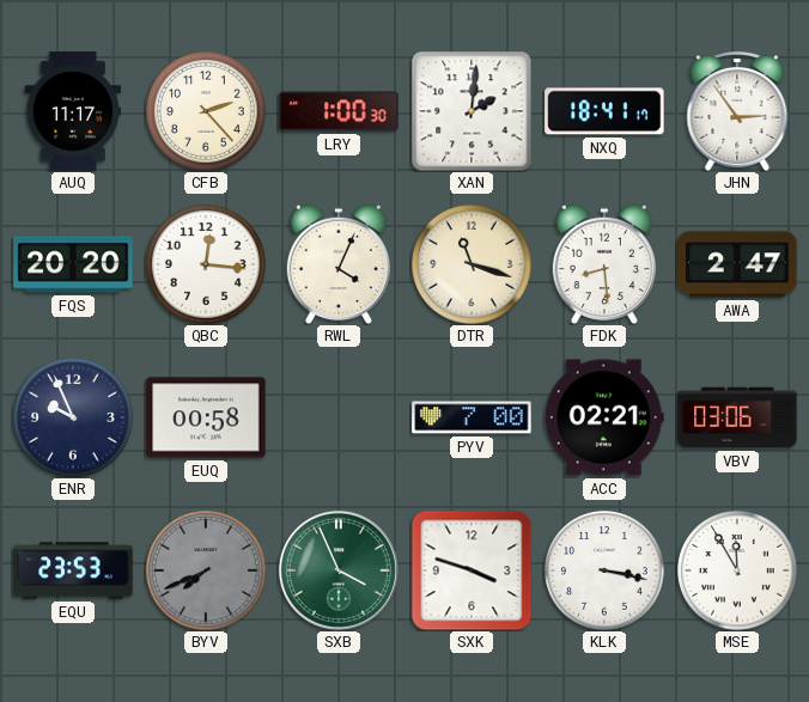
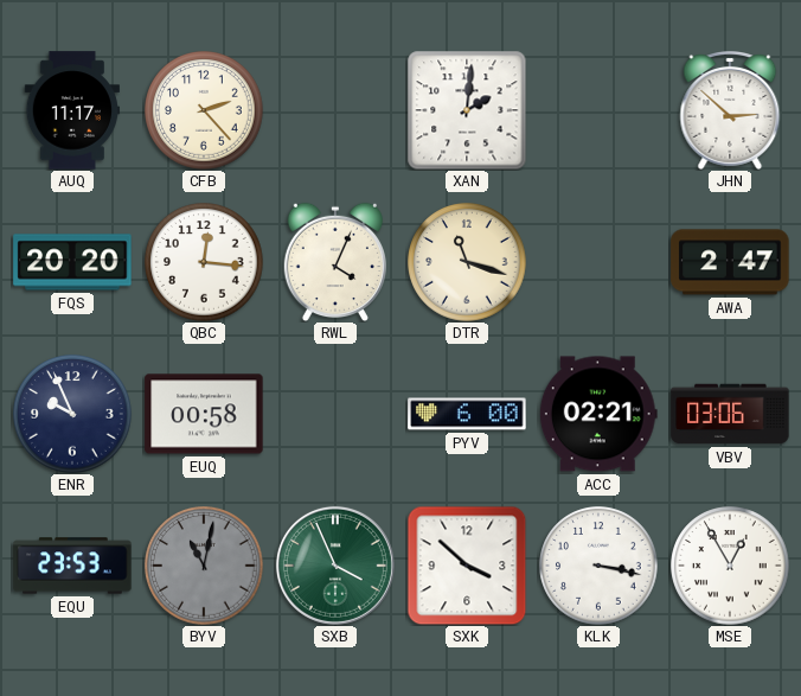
LRY: 1:00 -> none
NXQ: 18:41 -> none
JHN: 2:54 -> 2:52
FDK: 8:29 -> none
PYV: 7:00 -> 6:00
BYV: 7:41 -> 11:02
SXK: 3:48 -> 3:52
MSE: 11:55 -> 12:55
